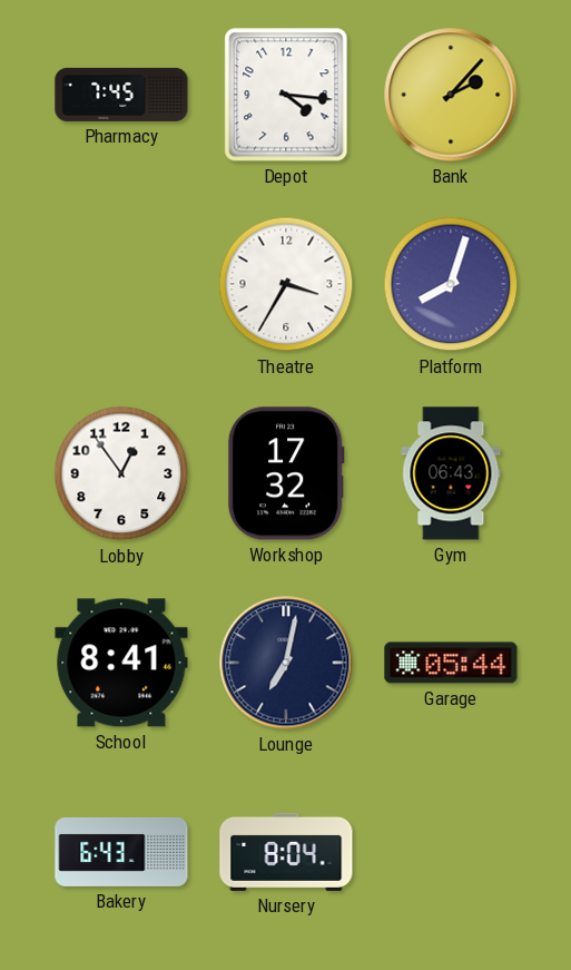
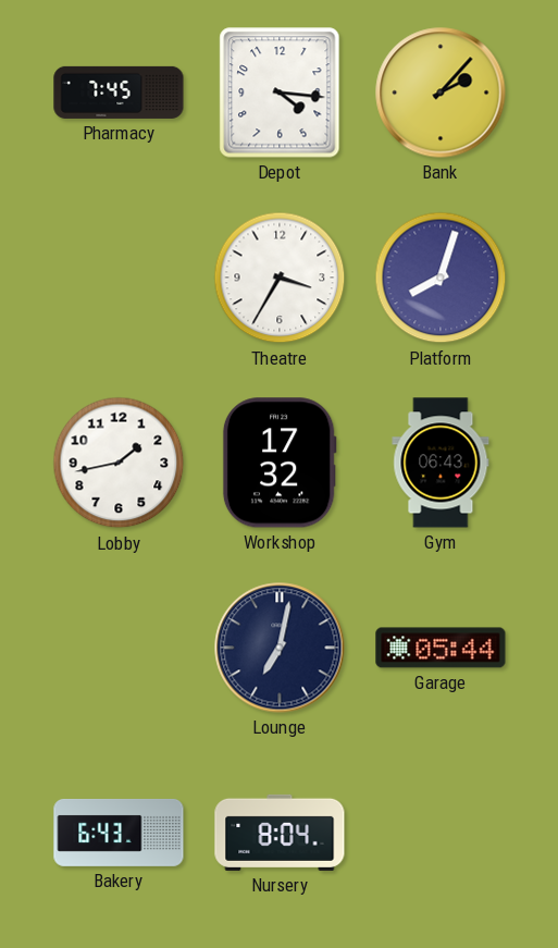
Lobby: 12:54 -> 1:43
School: 8:41 -> none
